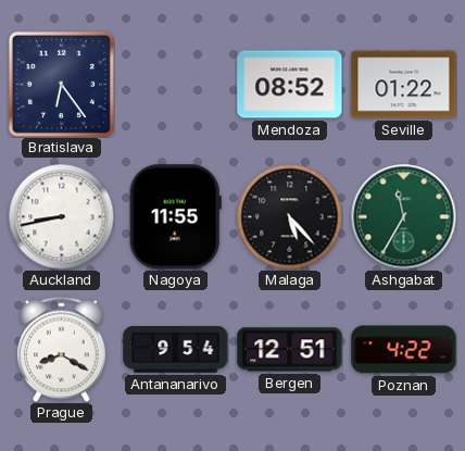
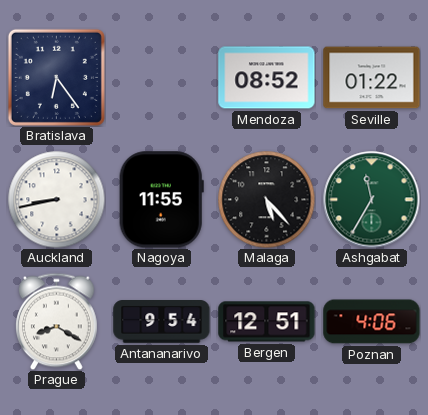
Poznan: 4:22 -> 4:06
